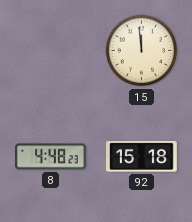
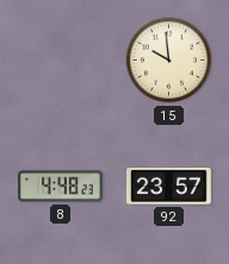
15: 11:59 -> 9:59
92: 15:18 -> 23:57
